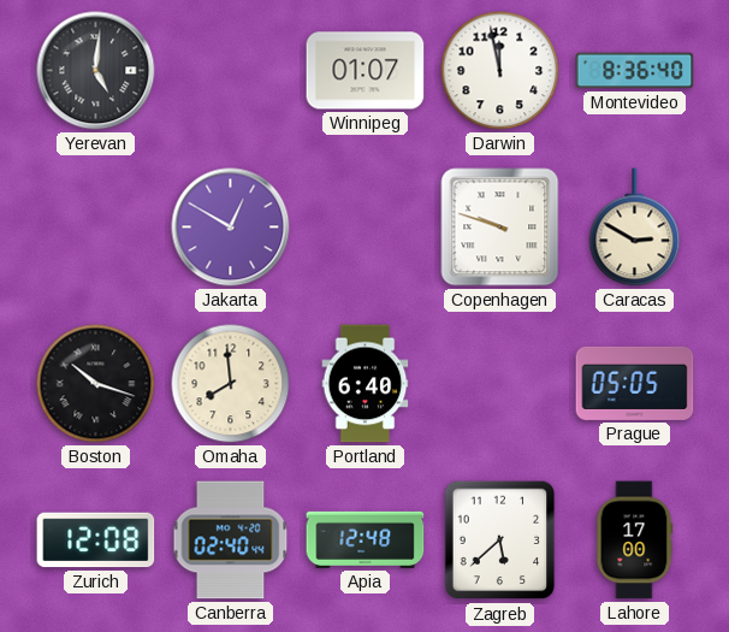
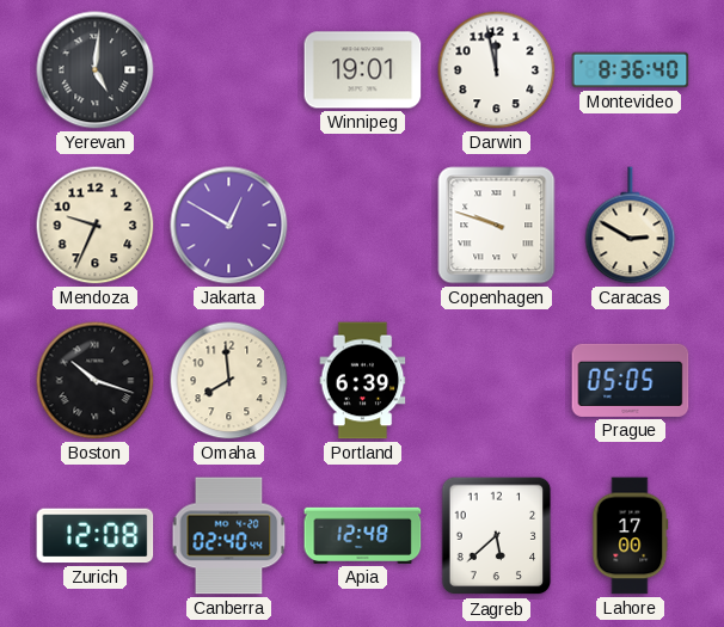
Winnipeg: 01:07 -> 19:01
Mendoza: none -> 9:34
Portland: 6:40 -> 6:39
